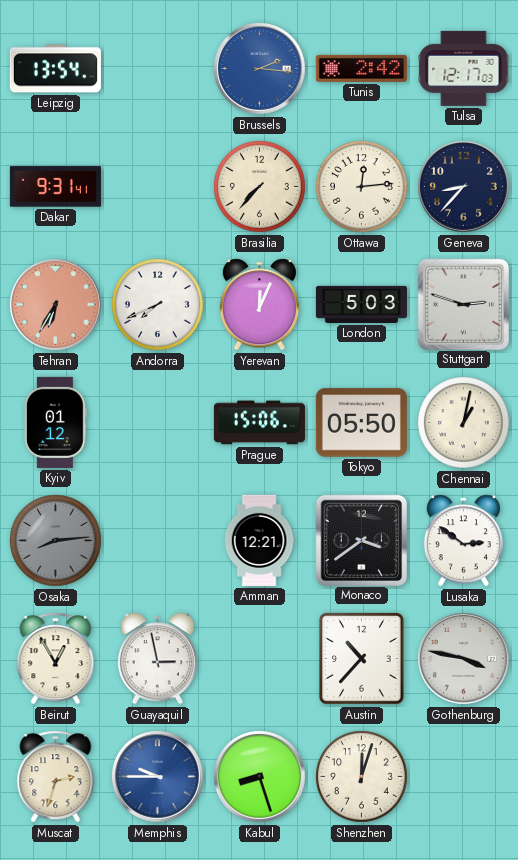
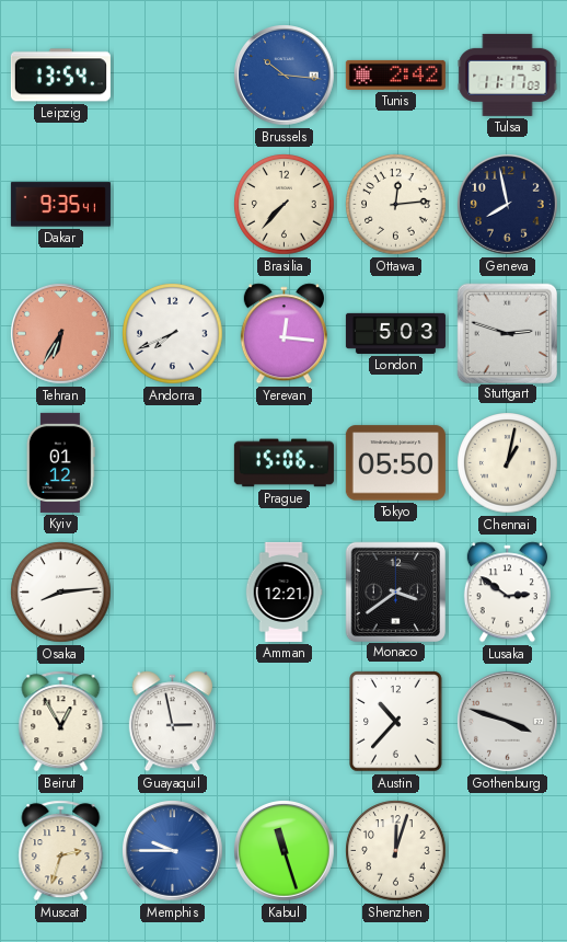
Brussels: 2:16 -> 10:16
Tulsa: 12:17 -> 11:17
Dakar: 9:31 -> 9:35
Geneva: 8:37 -> 7:58
Yerevan: 12:04 -> 12:16
Osaka dial: grey -> white
Gothenburg: 3:47 -> 3:48
Kabul: 8:27 -> 11:27
